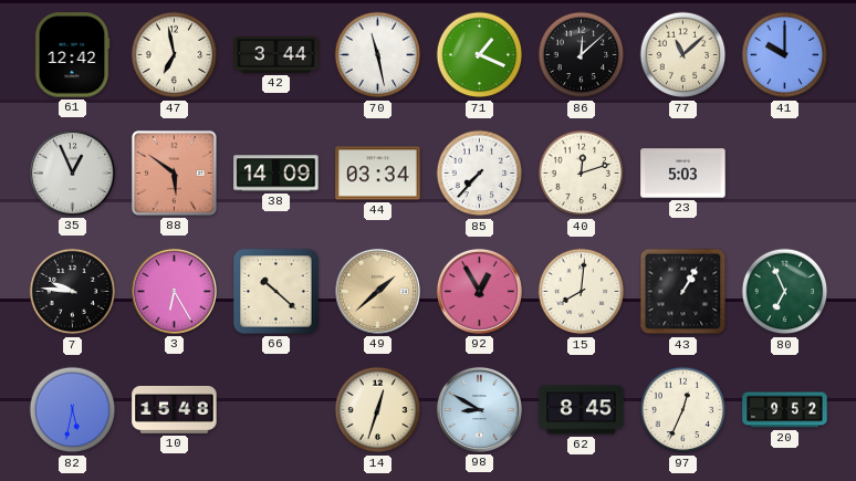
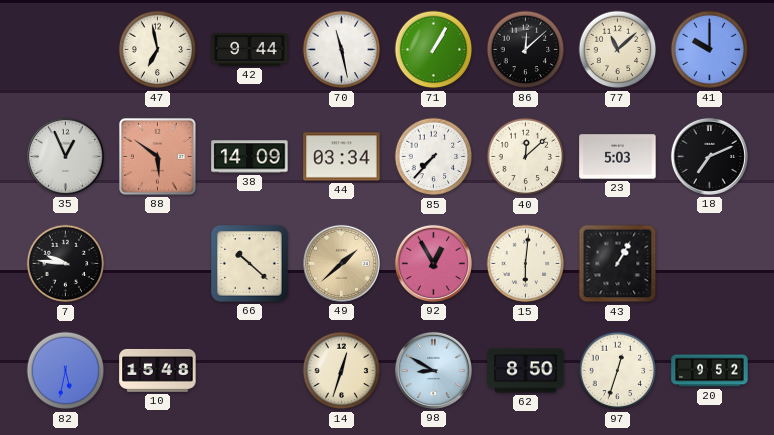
61: 12:42 -> none
42: 3:44 -> 9:44
71: 1:19 -> 1:05
40: 12:12 -> 12:08
18: none -> 7:11
3: 6:25 -> none
15: 8:01 -> 6:01
80: 6:56 -> none
62: 8:45 -> 8:50
97: 12:34 -> 12:33
